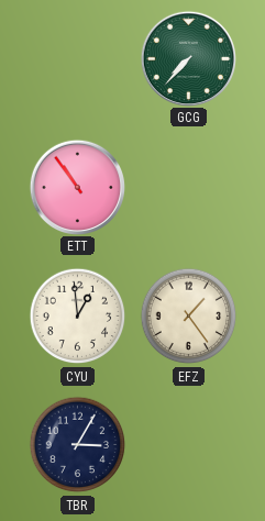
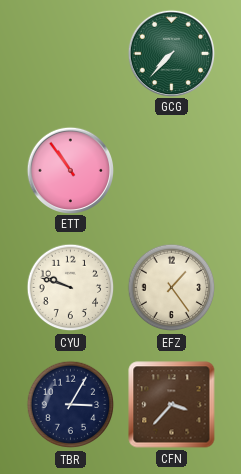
CYU: 12:59 -> 9:48
CFN: none -> 3:37
